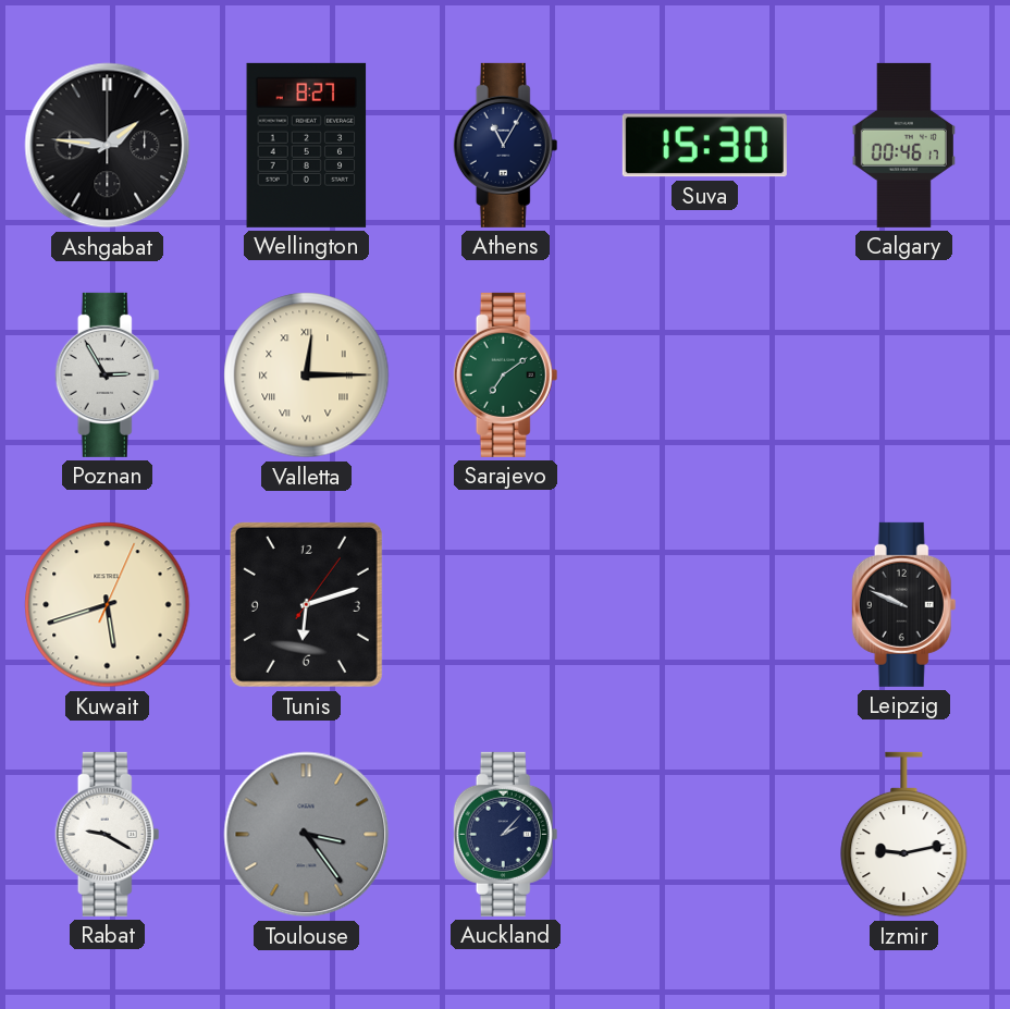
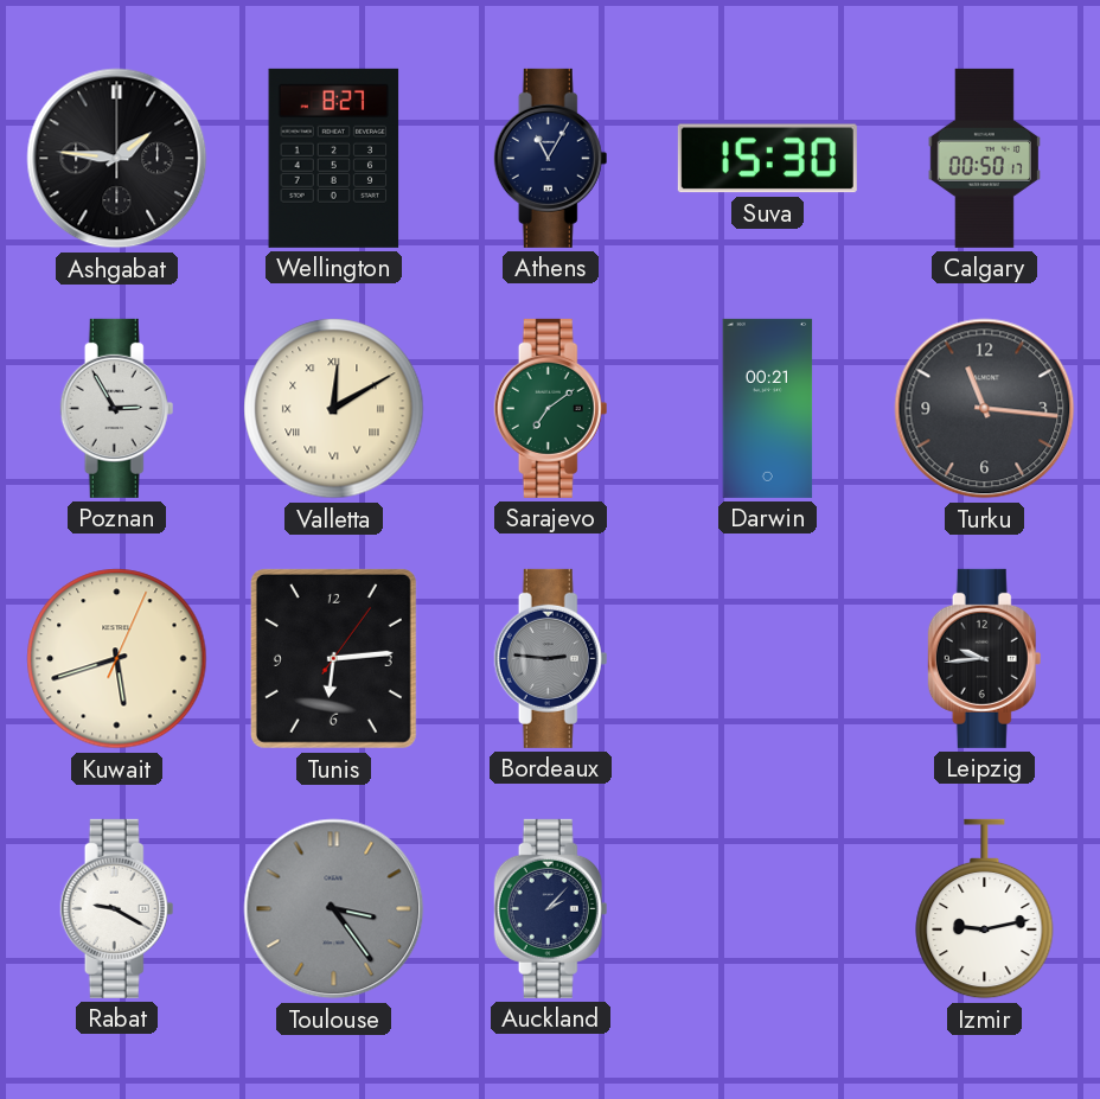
Calgary: 00:46 -> 00:50
Valletta: 12:15 -> 12:10
Darwin: none -> 00:21
Turku: none -> 11:16
Tunis: 6:12 -> 6:14
Bordeaux: none -> 2:46
Leipzig: 9:49 -> 9:44
